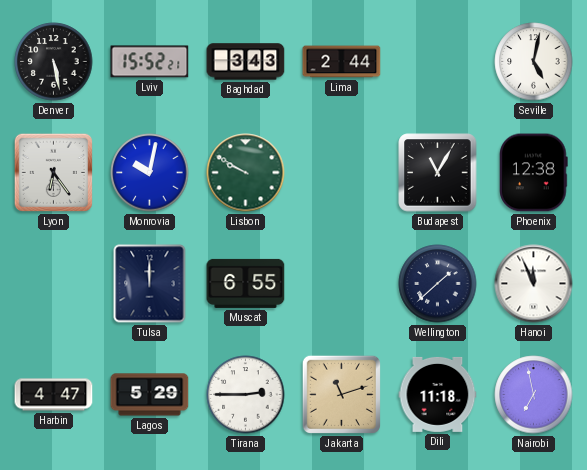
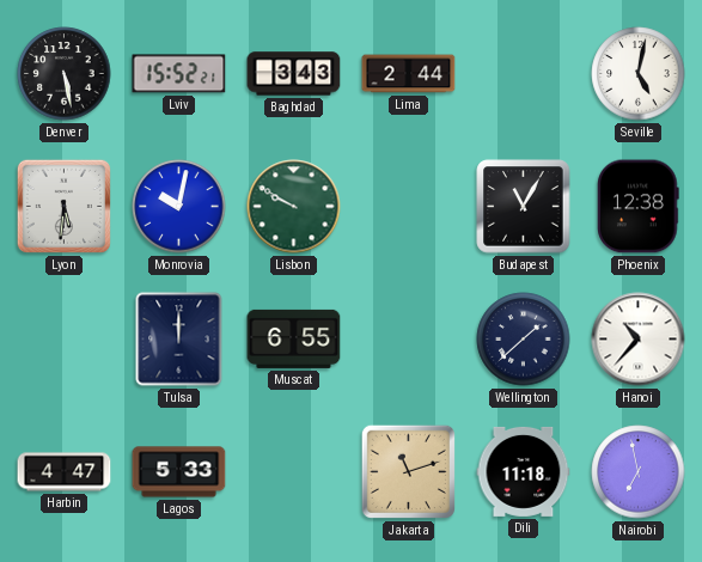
Lyon: 6:24 -> 5:31
Hanoi: 11:56 -> 10:37
Lagos: 5:29 -> 5:33
Tirana: 2:45 -> none
